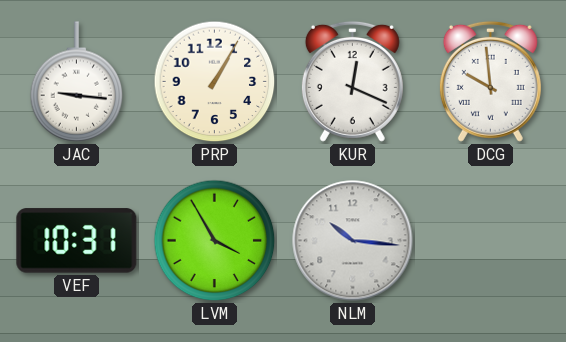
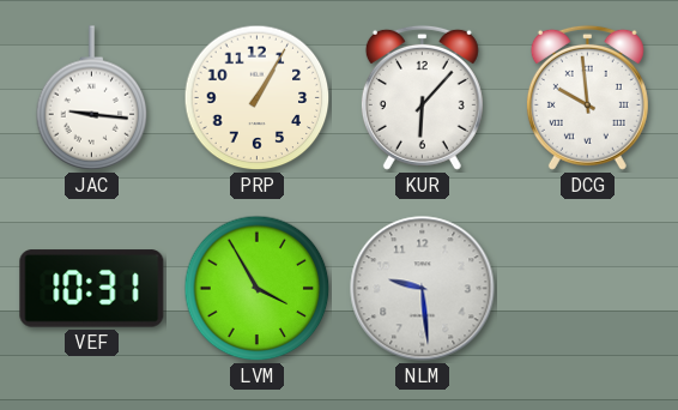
KUR: 12:19 -> 6:07
NLM: 10:16 -> 9:29
